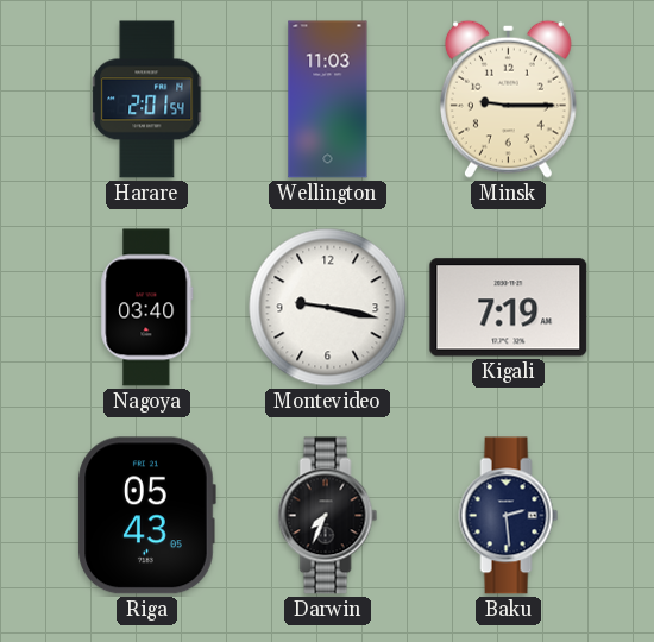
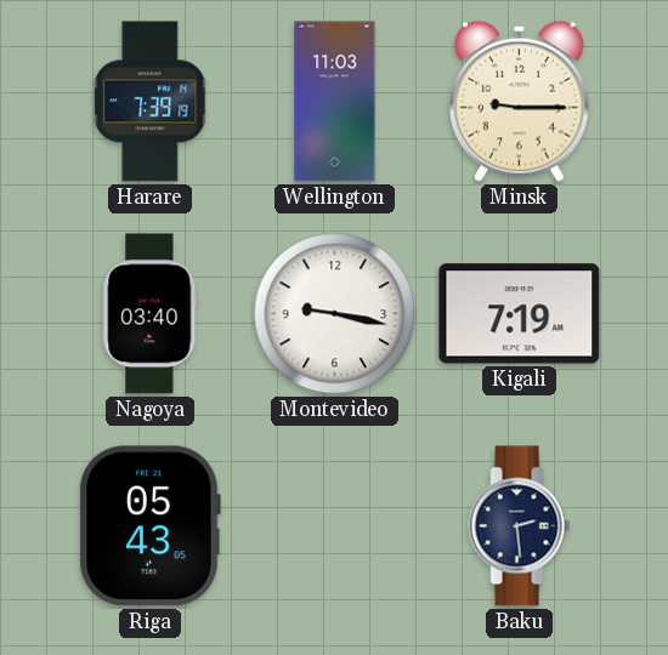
Harare: 2:01 -> 7:39
Darwin: 7:34 -> none
